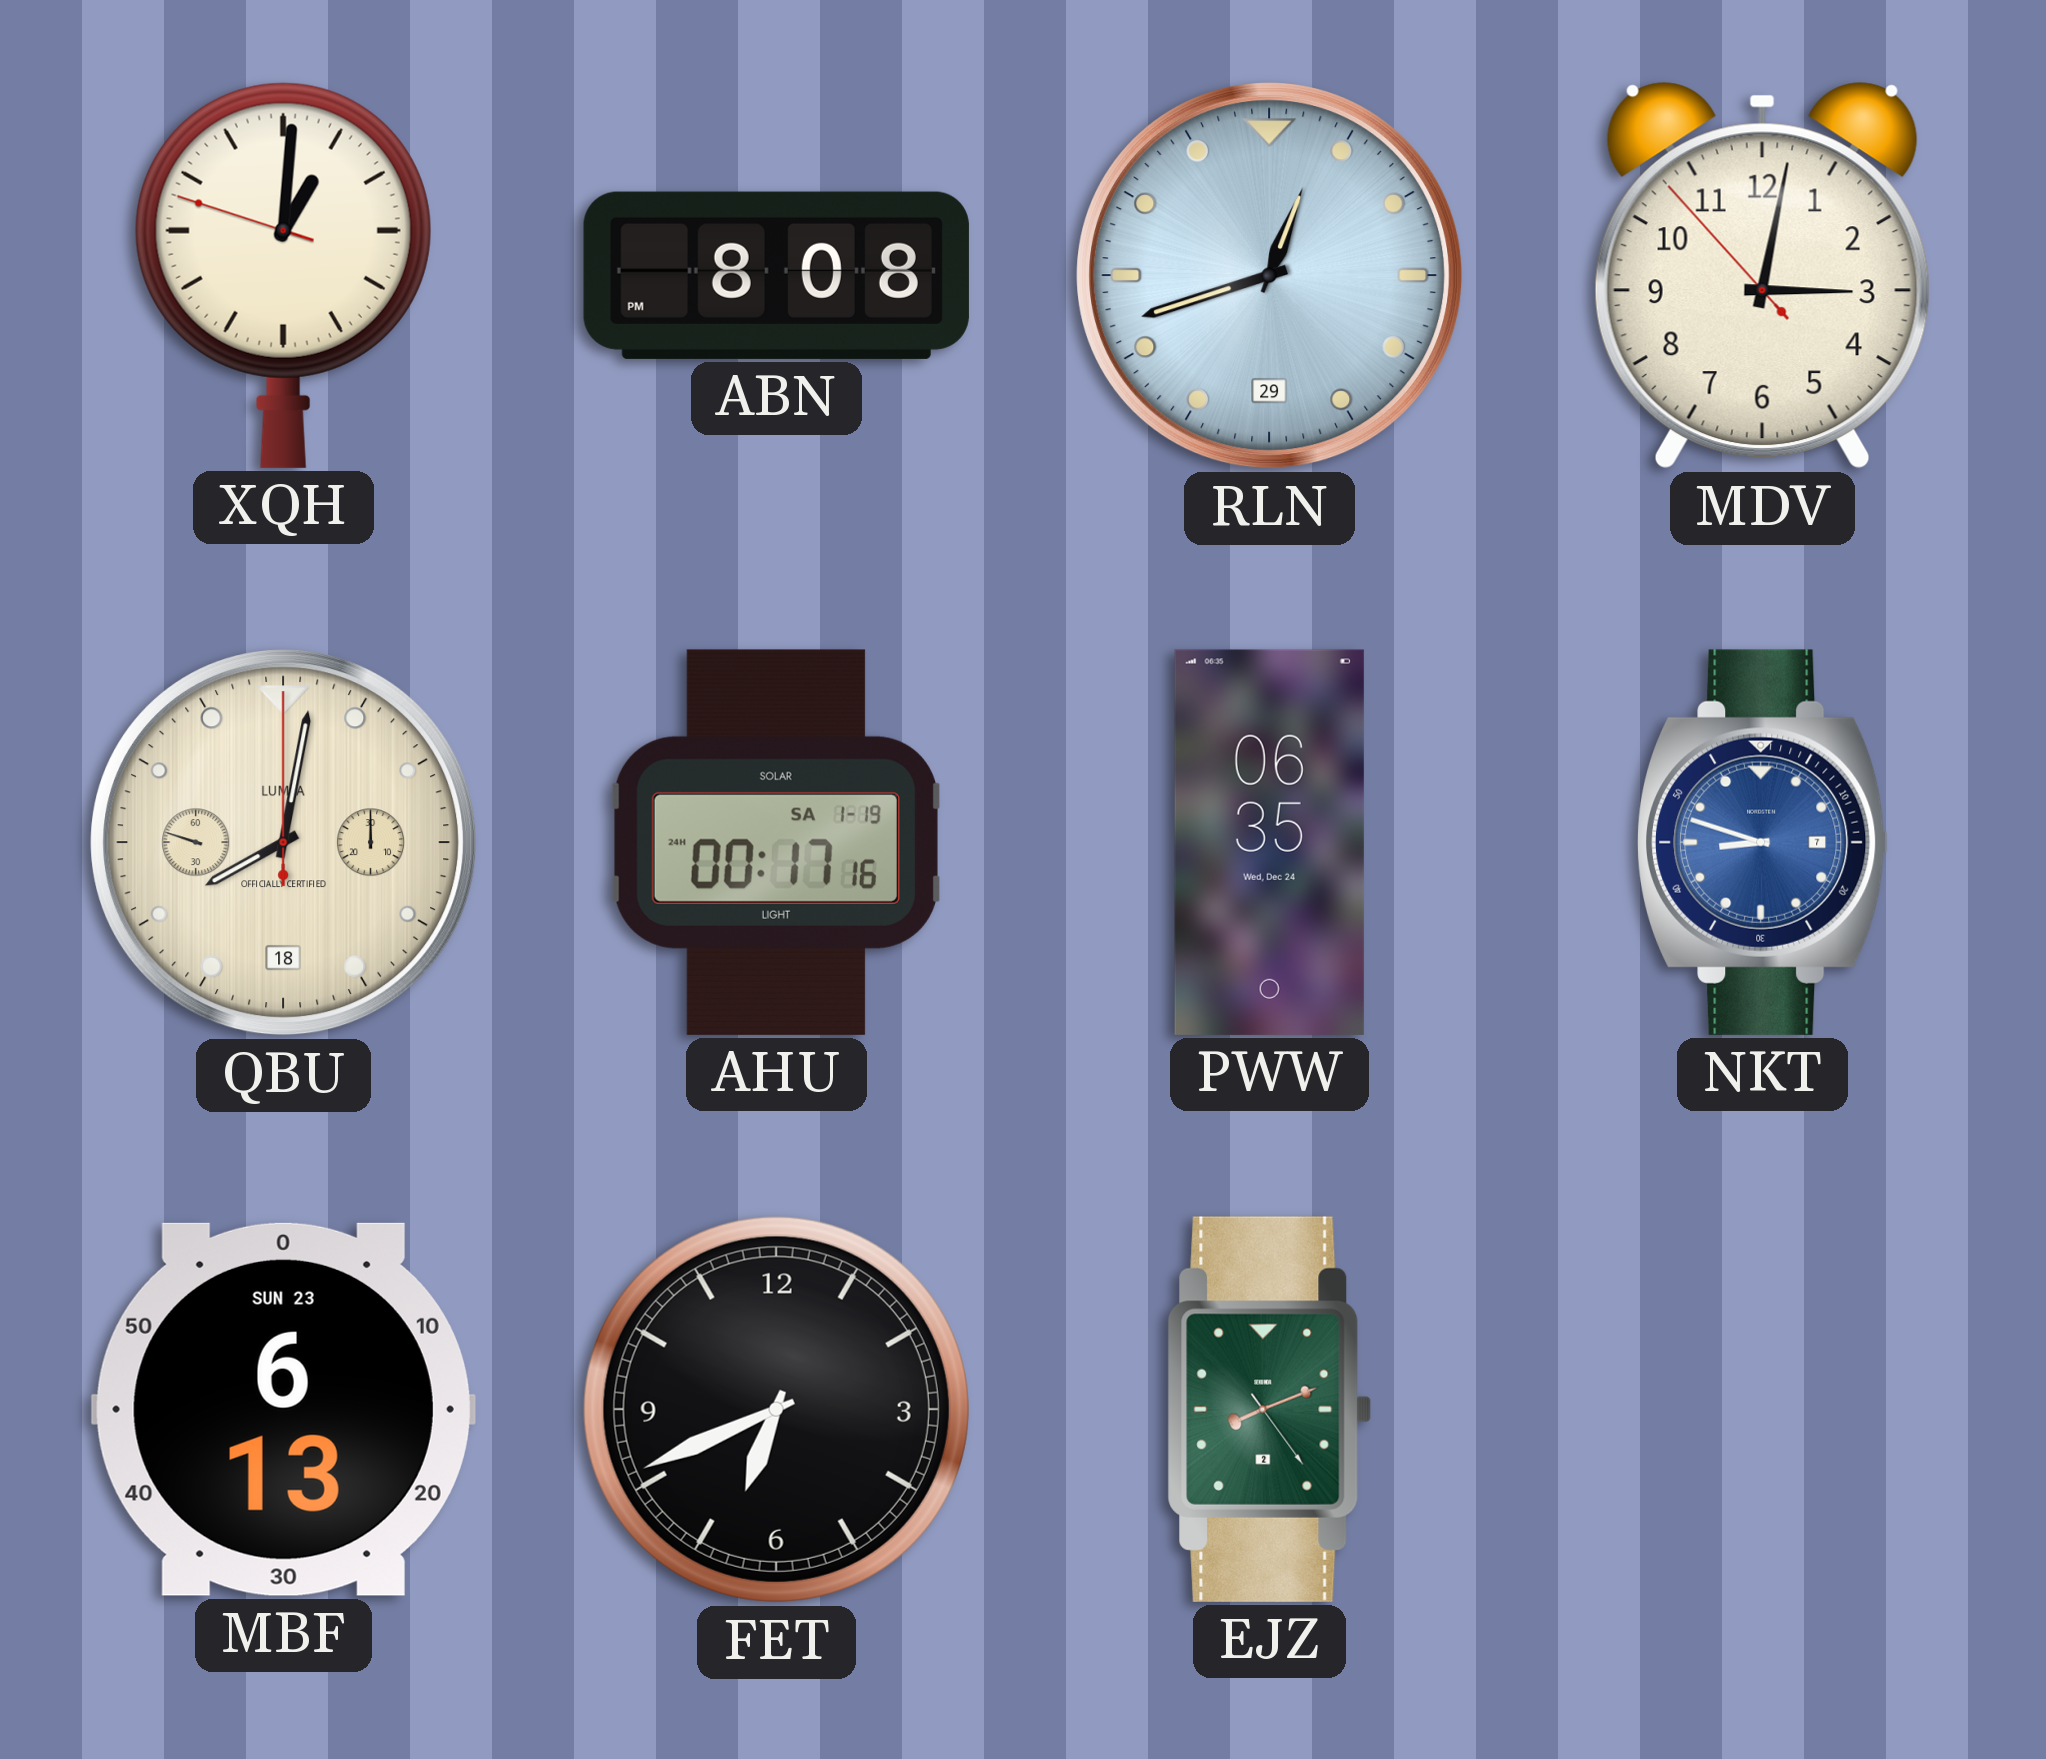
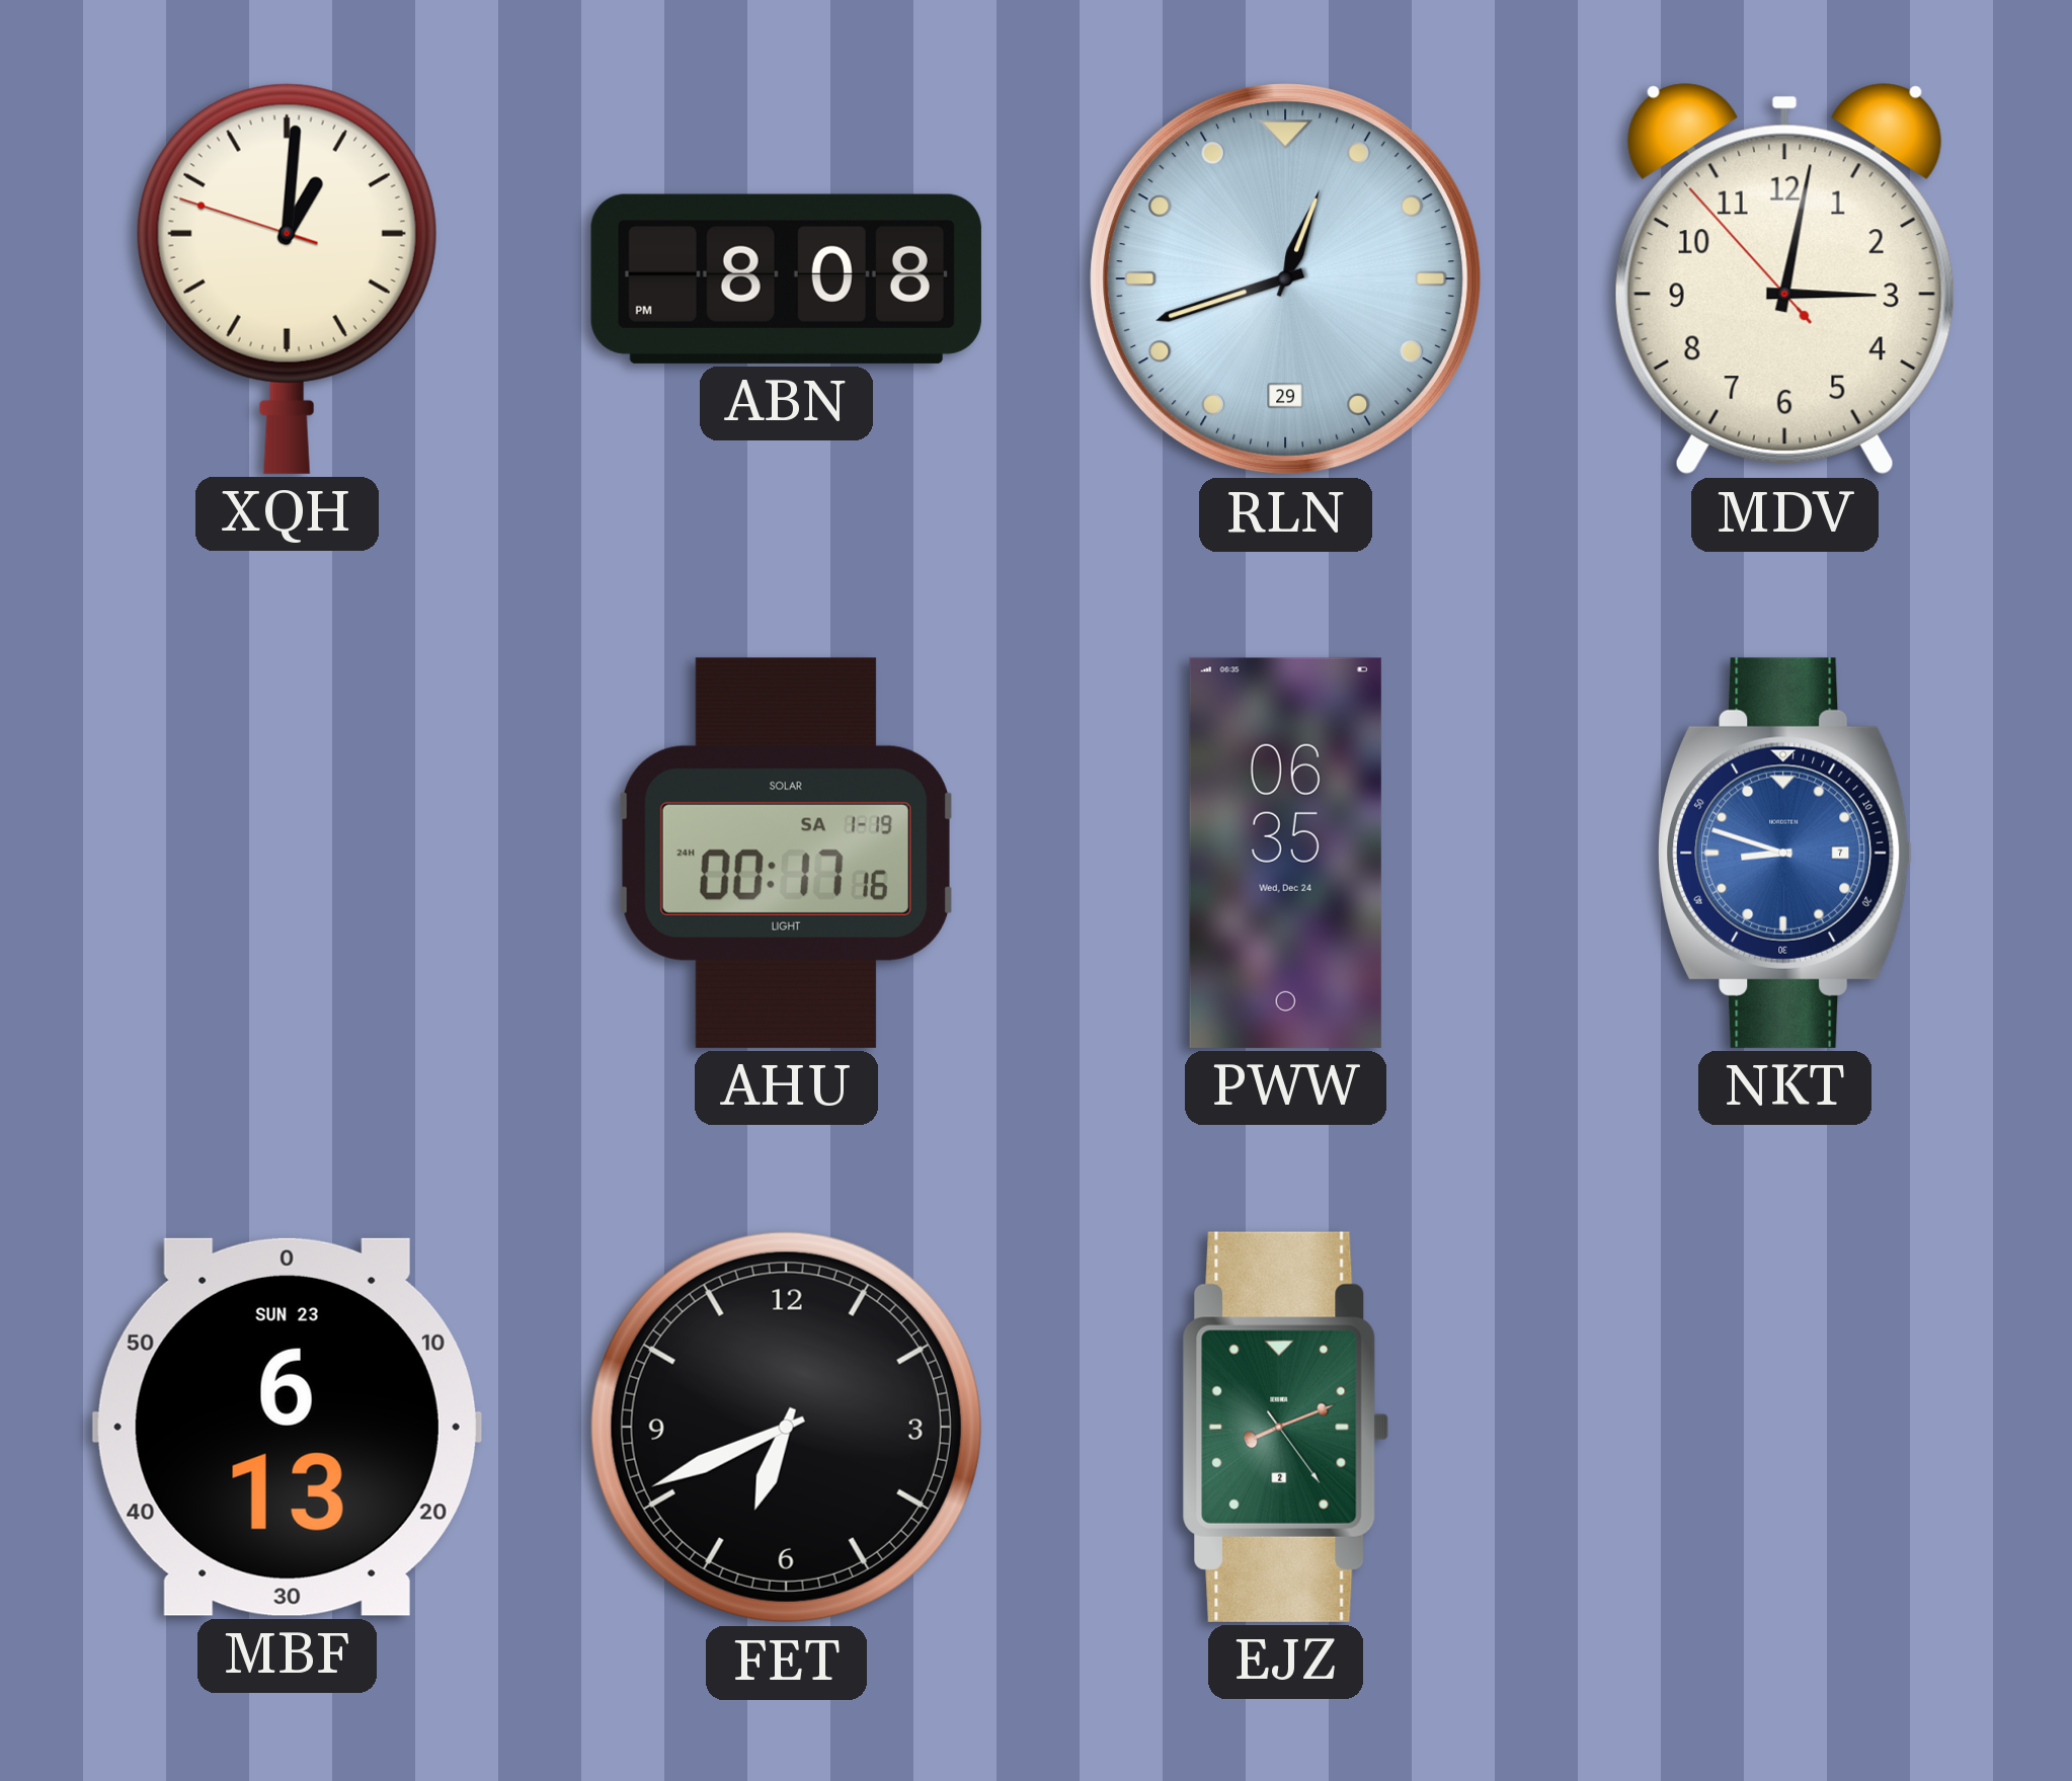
QBU: 8:01 -> none
